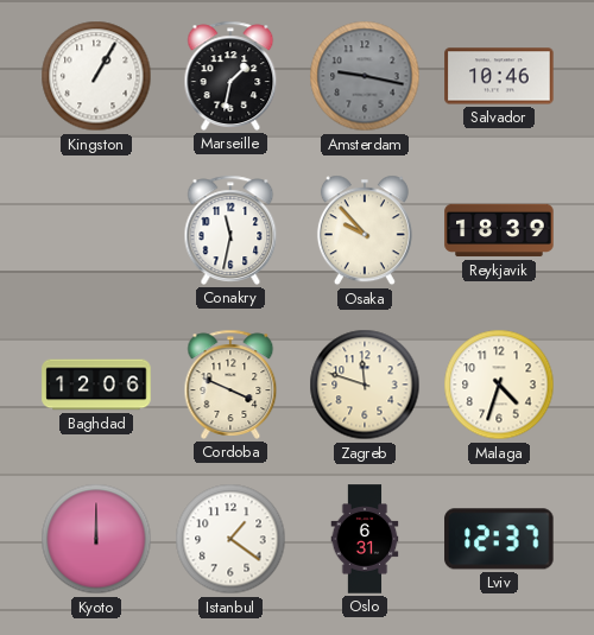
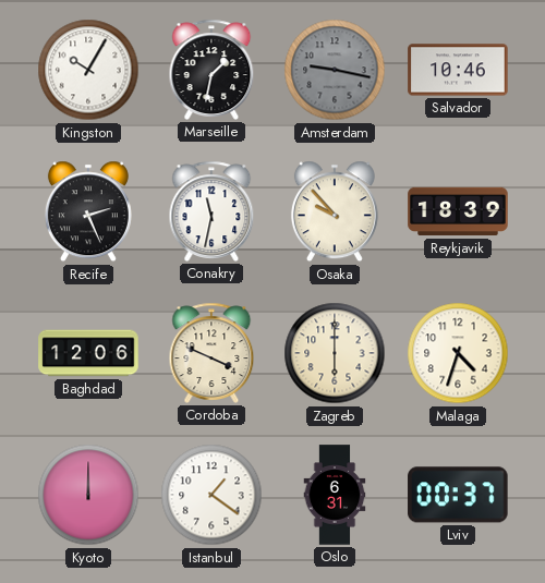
Kingston: 1:05 -> 10:05
Recife: none -> 2:26
Zagreb: 11:48 -> 6:00
Lviv: 12:37 -> 00:37
